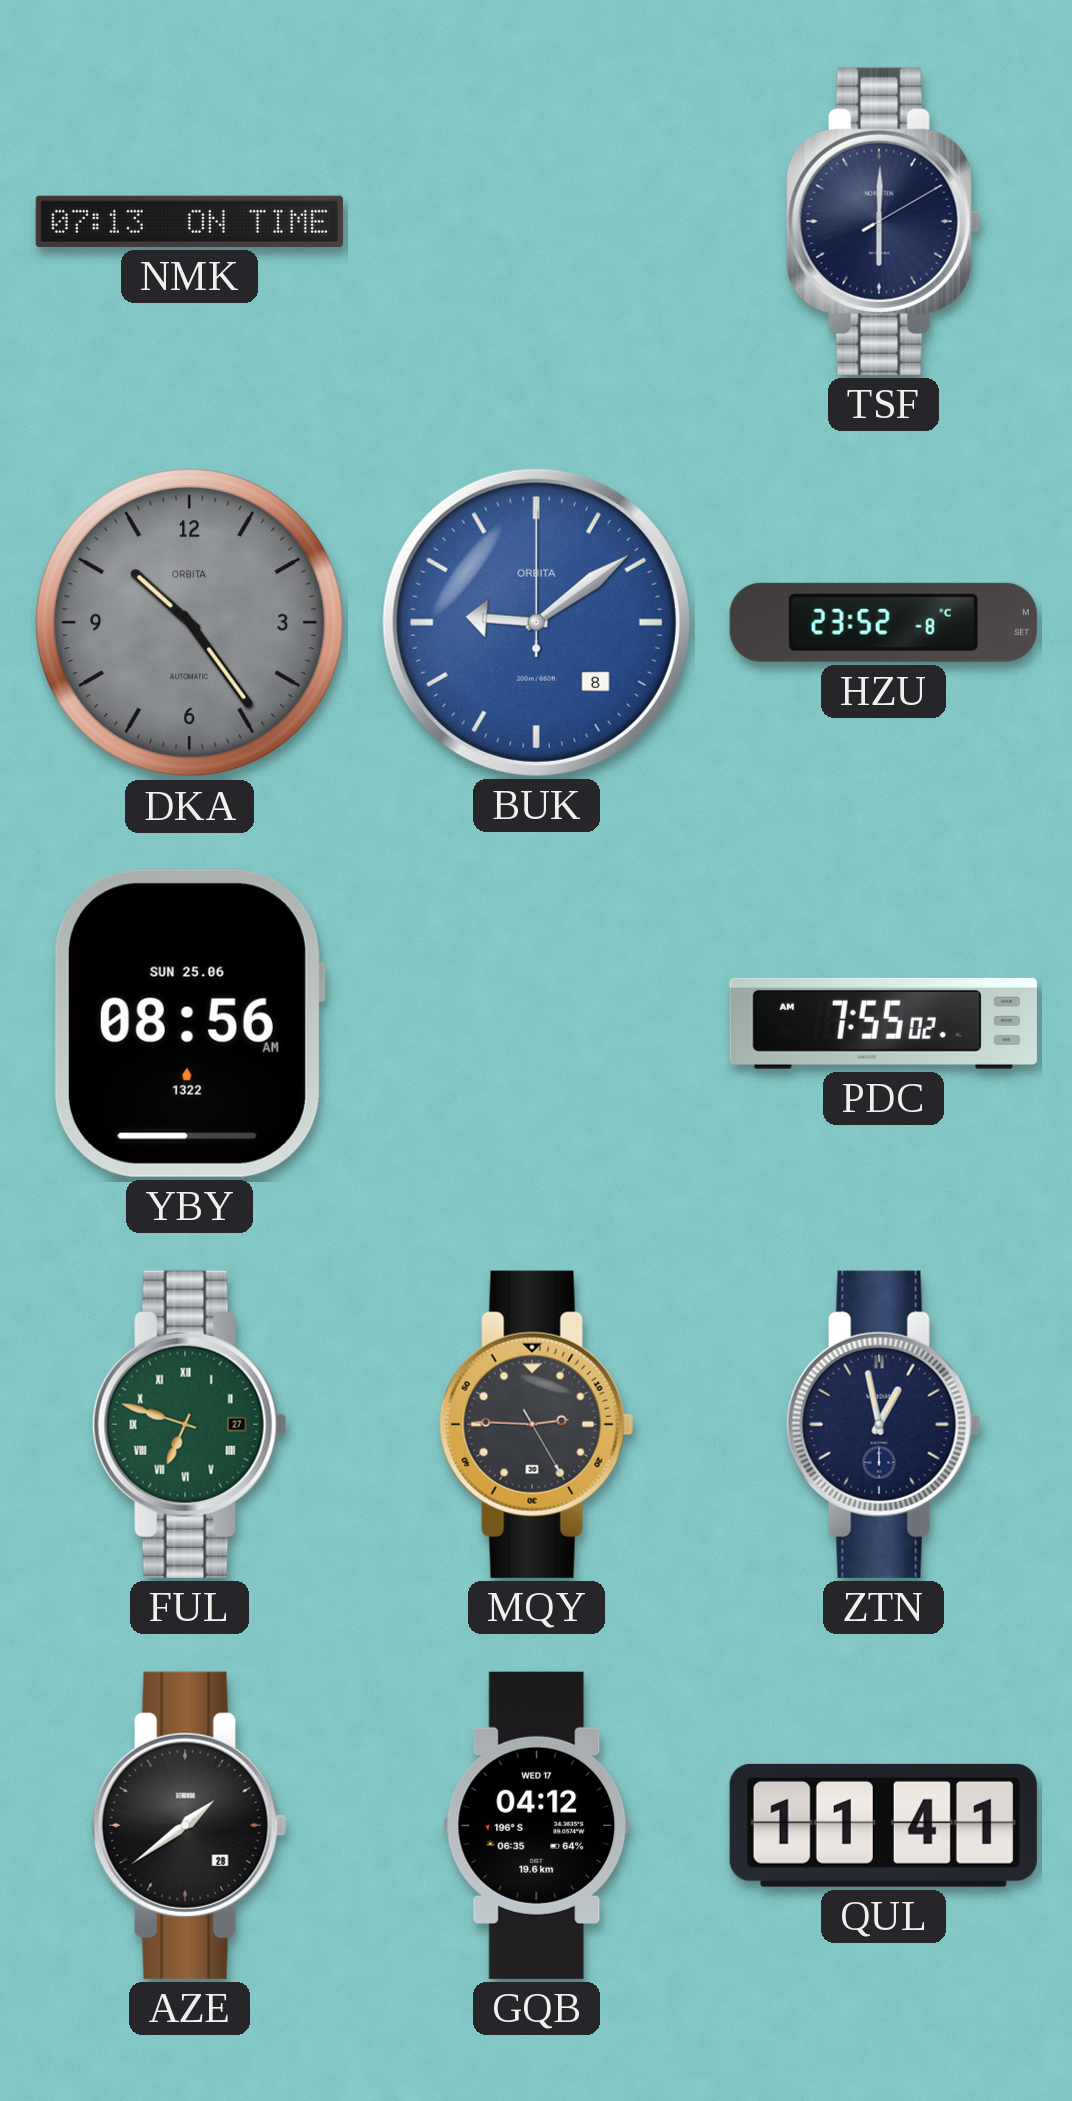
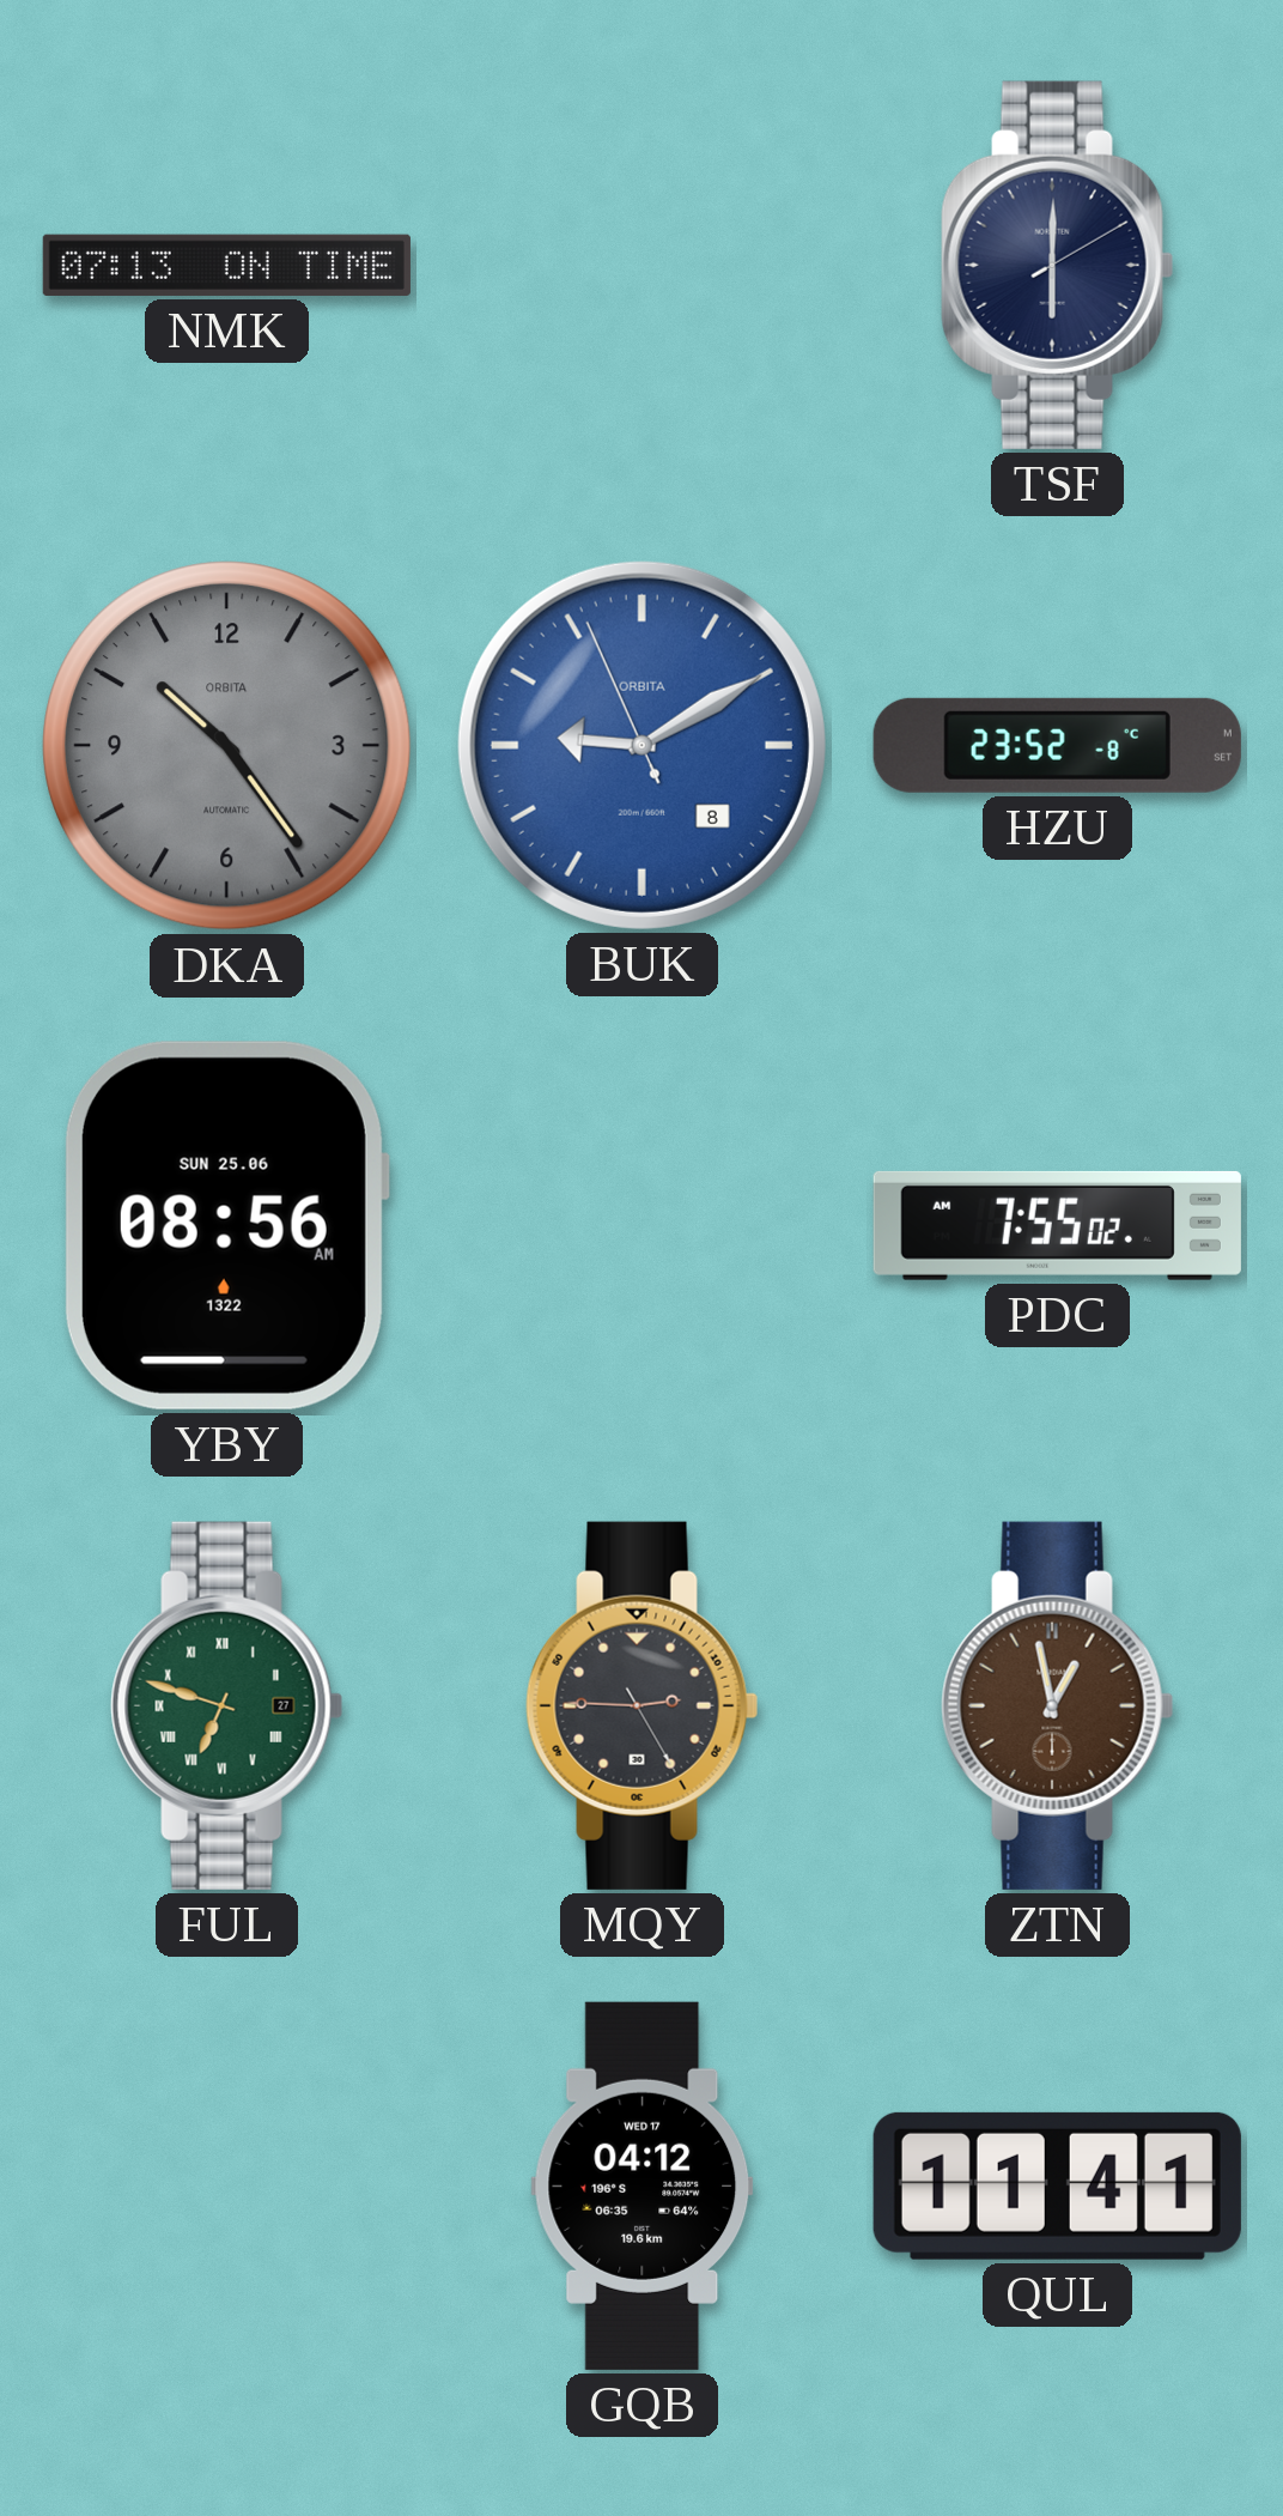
BUK: 9:09:00 -> 9:09:56
ZTN dial: navy -> brown
AZE: 1:39 -> none
